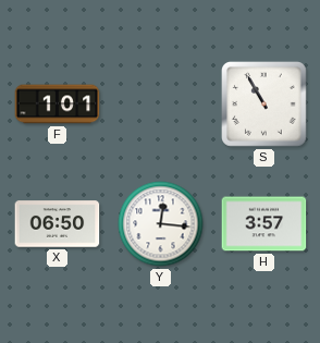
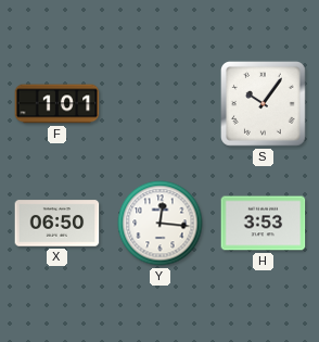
S: 10:55 -> 10:06
H: 3:57 -> 3:53
